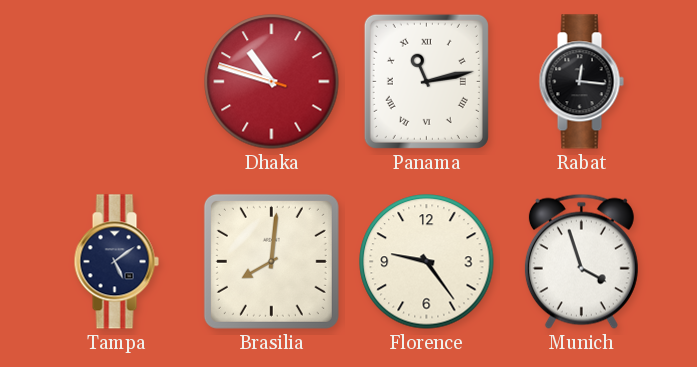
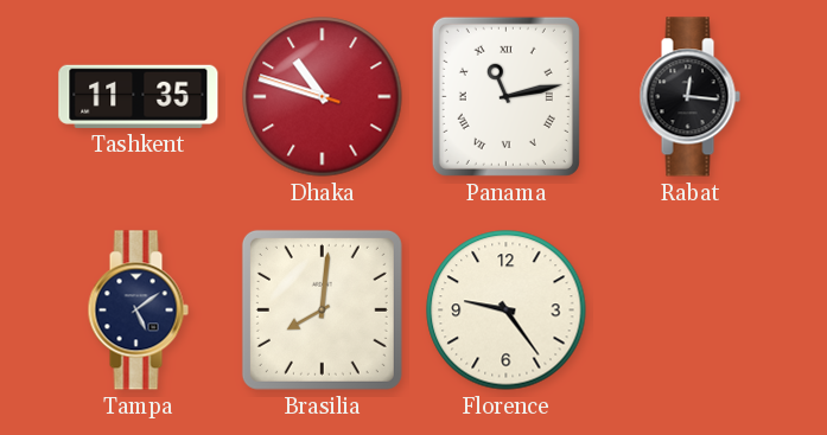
Tashkent: none -> 11:35
Munich: 3:57 -> none
